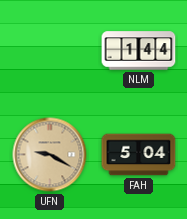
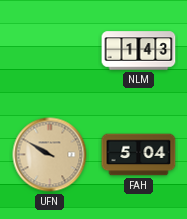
NLM: 1:44 -> 1:43
UFN: 9:20 -> 9:50
